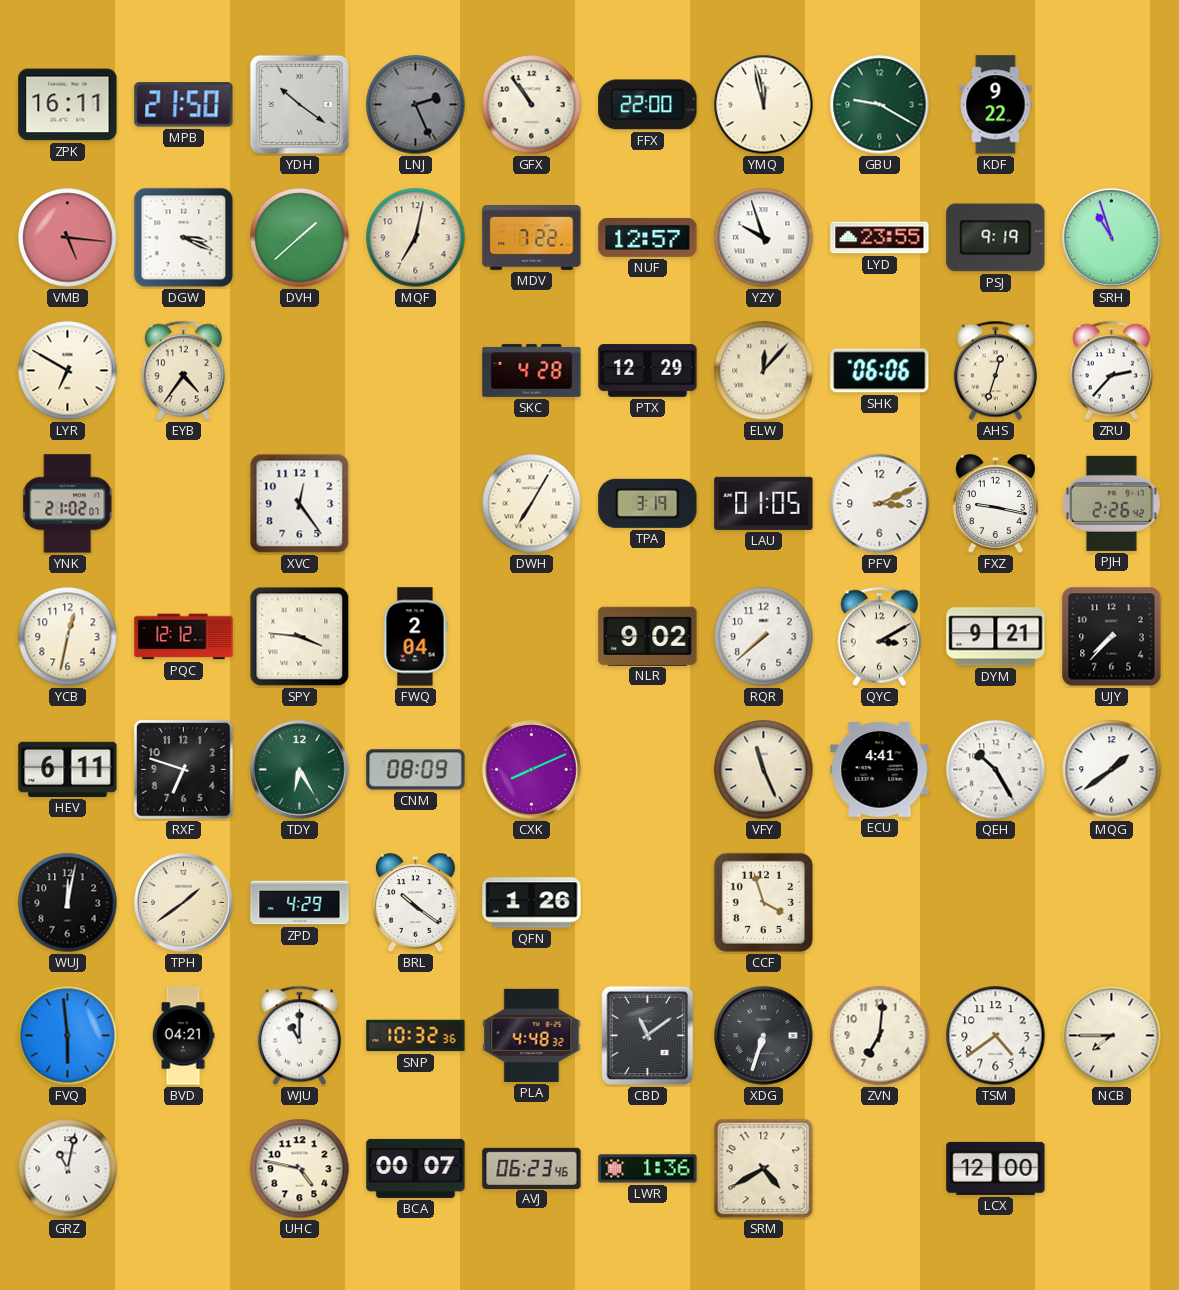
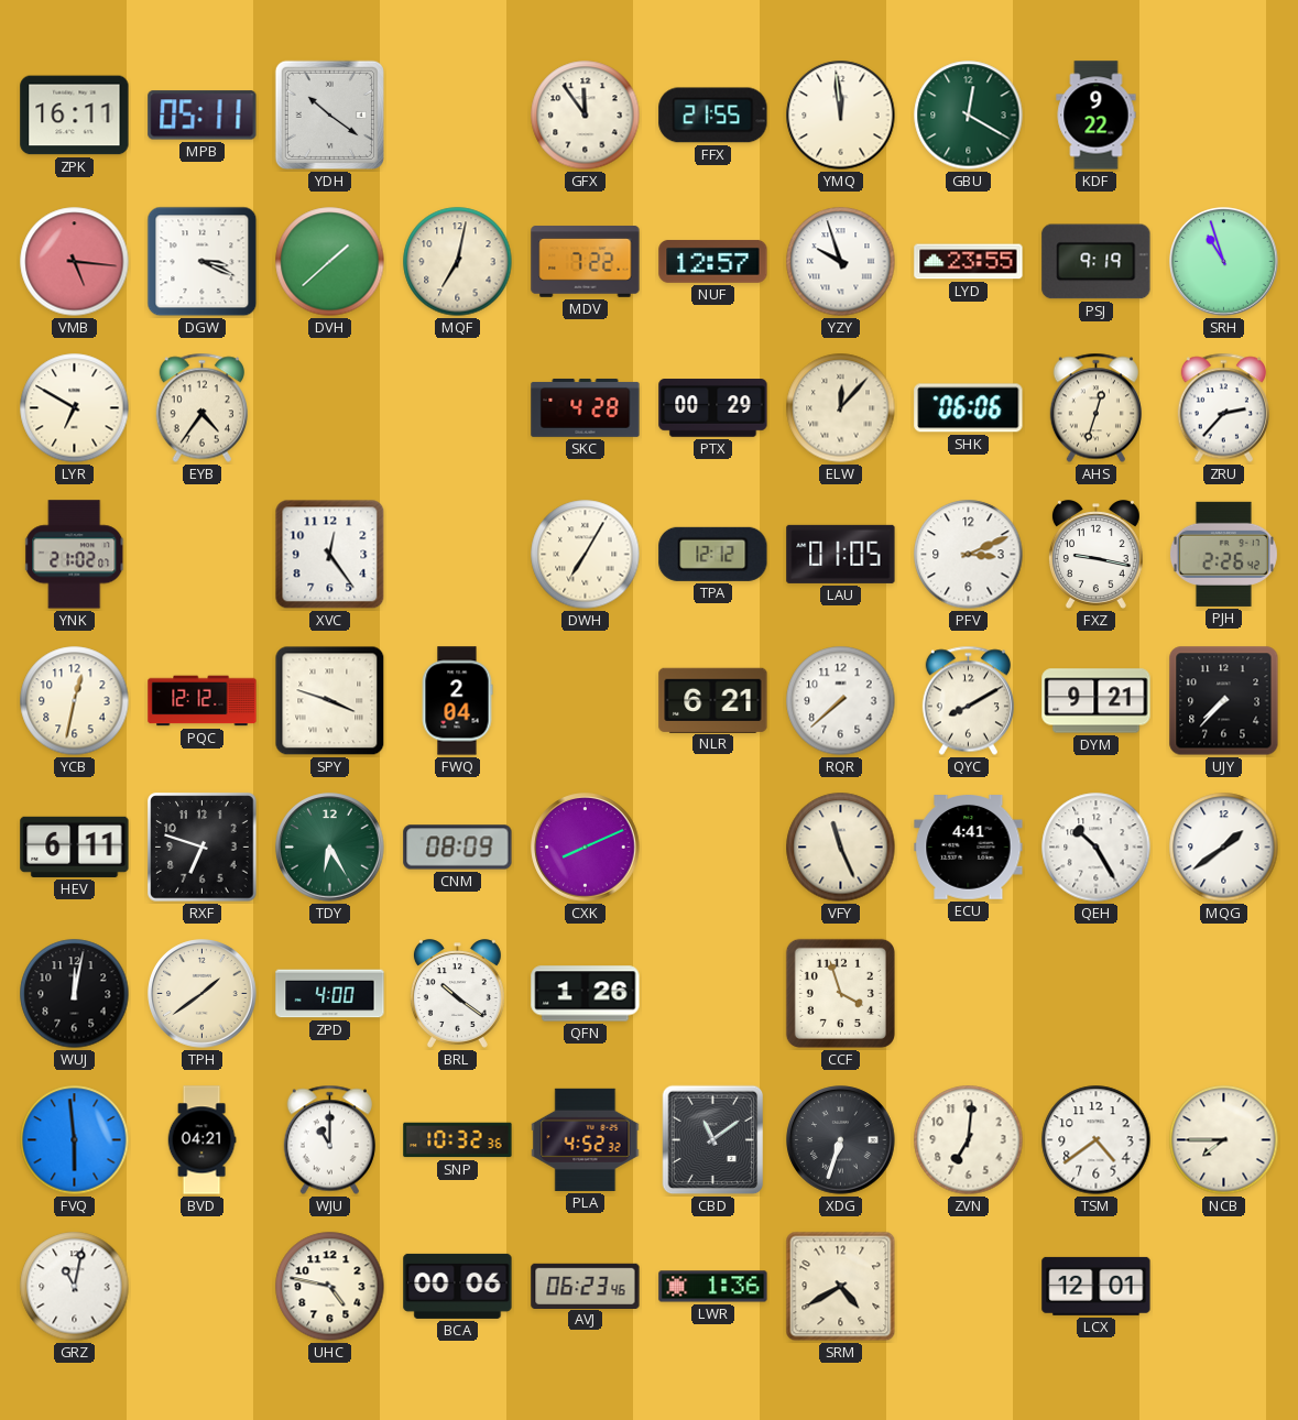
MPB: 21:50 -> 05:11
LNJ: 2:26 -> none
GFX: 10:54 -> 11:54
FFX: 22:00 -> 21:55
YMQ: 11:58 -> 11:59
GBU: 9:20 -> 12:20
PTX: 12:29 -> 00:29
TPA: 3:19 -> 12:12
SPY: 3:46 -> 3:48
NLR: 9:02 -> 6:21
QYC: 3:10 -> 8:10
ZPD: 4:29 -> 4:00
PLA: 4:48 -> 4:52
BCA: 00:07 -> 00:06
LCX: 12:00 -> 12:01
